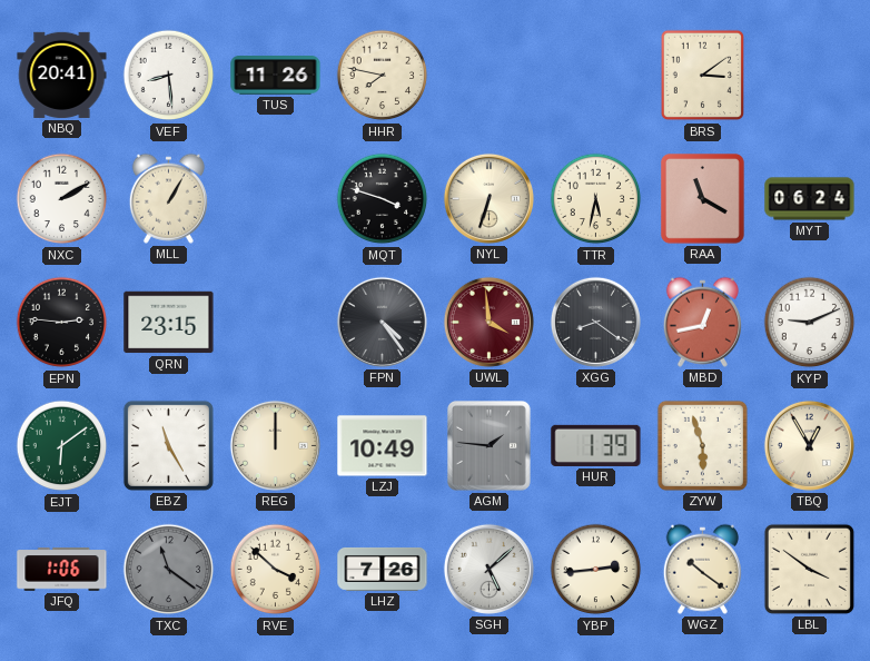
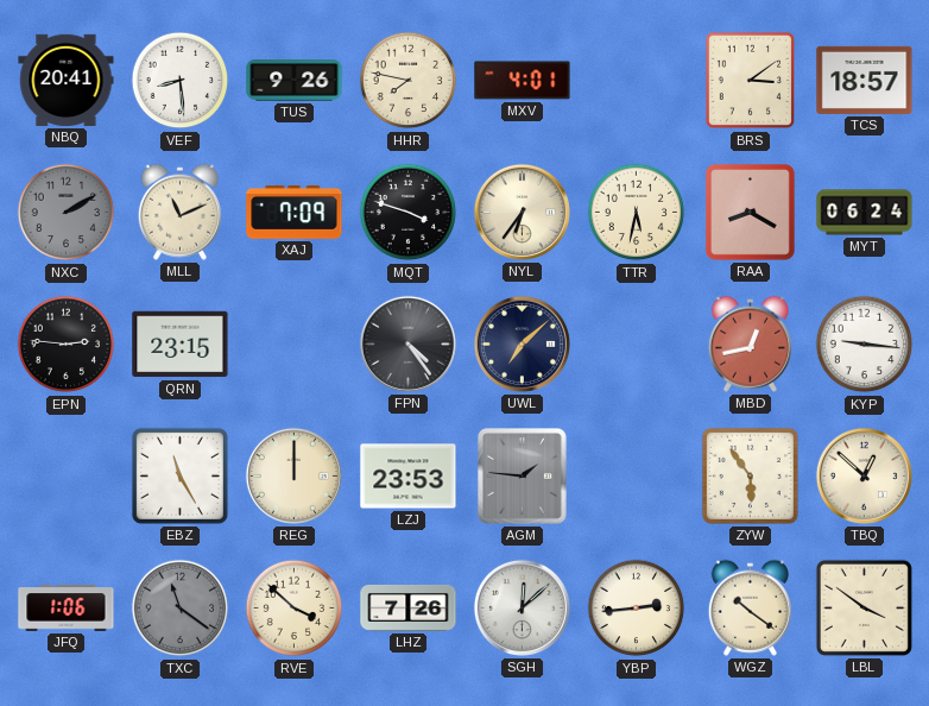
TUS: 11:26 -> 9:26
MXV: none -> 4:01
TCS: none -> 18:57
NXC dial: white -> grey
MLL: 1:05 -> 11:11
XAJ: none -> 7:09
NYL: 6:33 -> 6:36
RAA: 11:20 -> 8:20
UWL: 3:59 -> 7:08
UWL dial: burgundy -> navy
XGG: 8:21 -> none
KYP: 9:11 -> 9:16
EJT: 6:09 -> none
LZJ: 10:49 -> 23:53
HUR: 1:39 -> none
ZYW: 5:57 -> 5:54
TBQ: 12:55 -> 12:52
SGH: 5:08 -> 12:08
